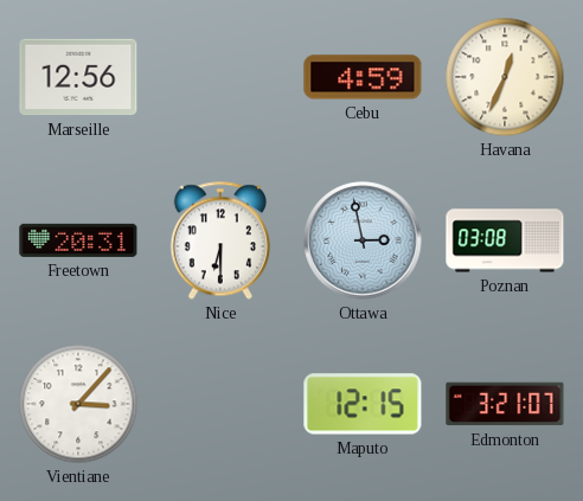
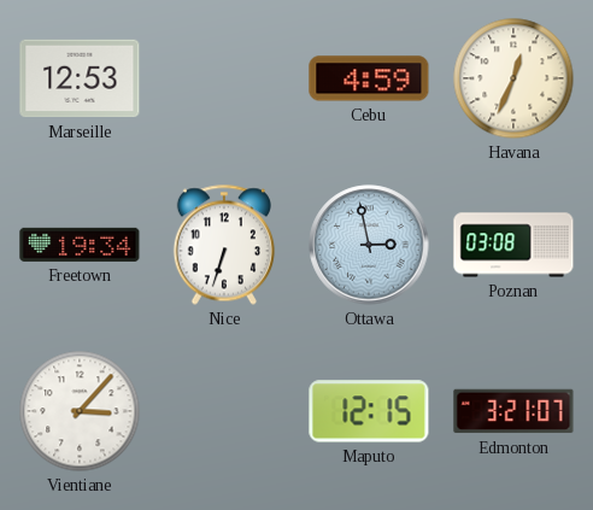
Marseille: 12:56 -> 12:53
Freetown: 20:31 -> 19:34
Nice: 6:30 -> 6:33
